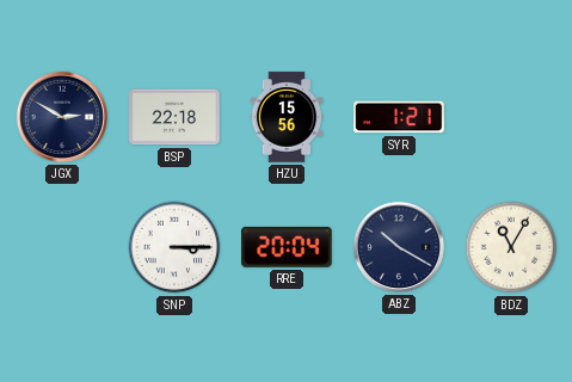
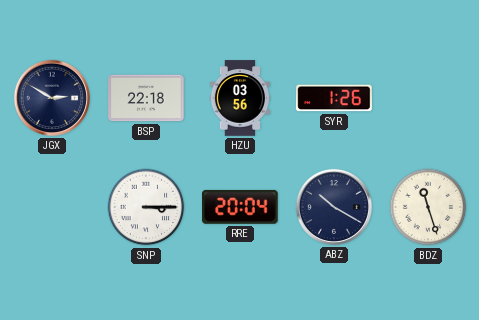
HZU: 15:56 -> 03:56
SYR: 1:21 -> 1:26
BDZ: 11:05 -> 11:27
